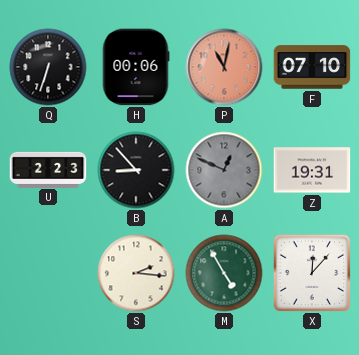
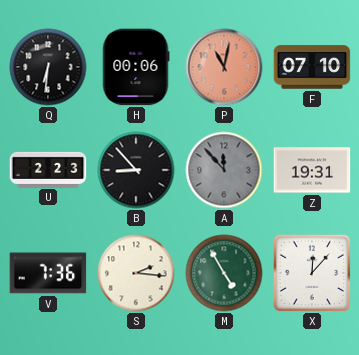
Q: 6:33 -> 6:31
A: 12:49 -> 11:53
V: none -> 7:36
